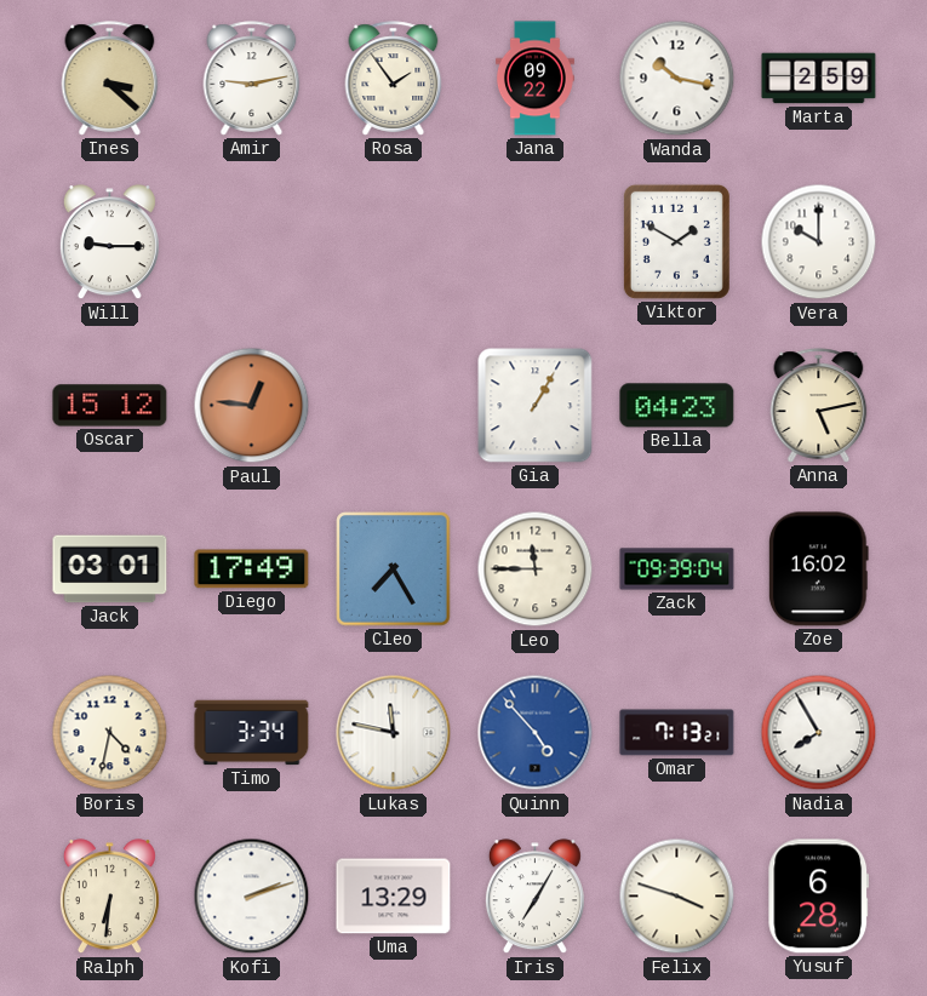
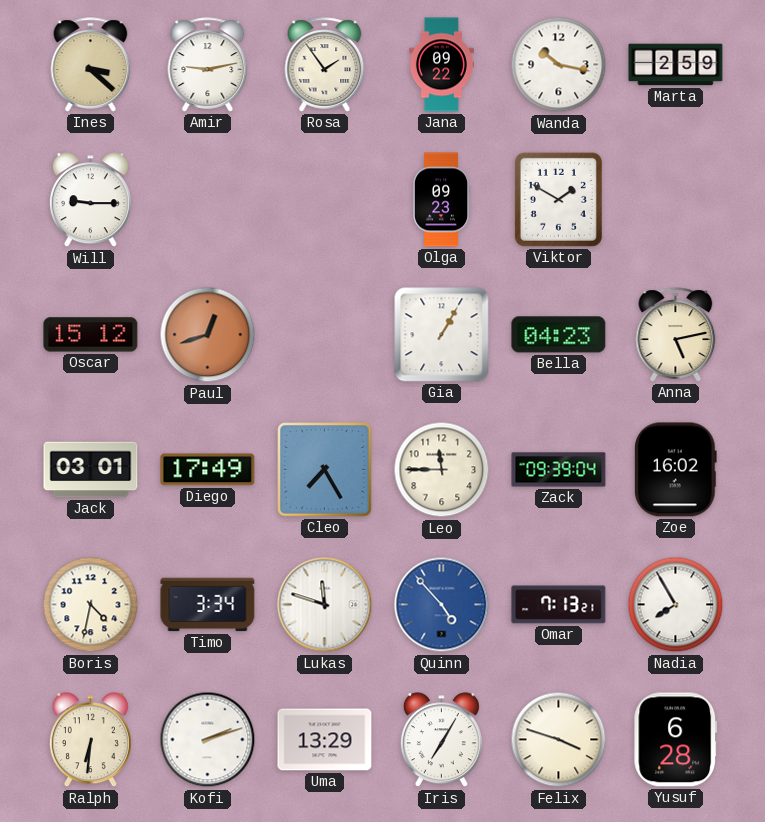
Olga: none -> 09:23
Vera: 10:00 -> none
Paul: 12:46 -> 12:42
Lukas: 11:47 -> 11:48
